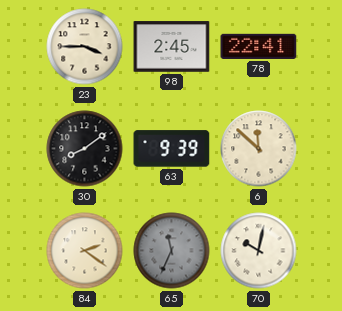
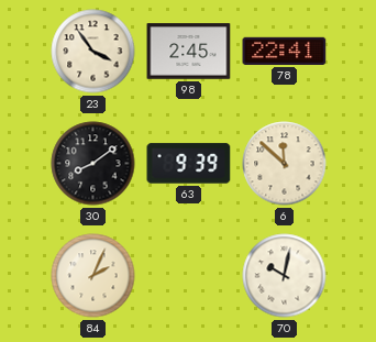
23: 3:45 -> 3:54
84: 2:21 -> 2:04
65: 11:34 -> none
